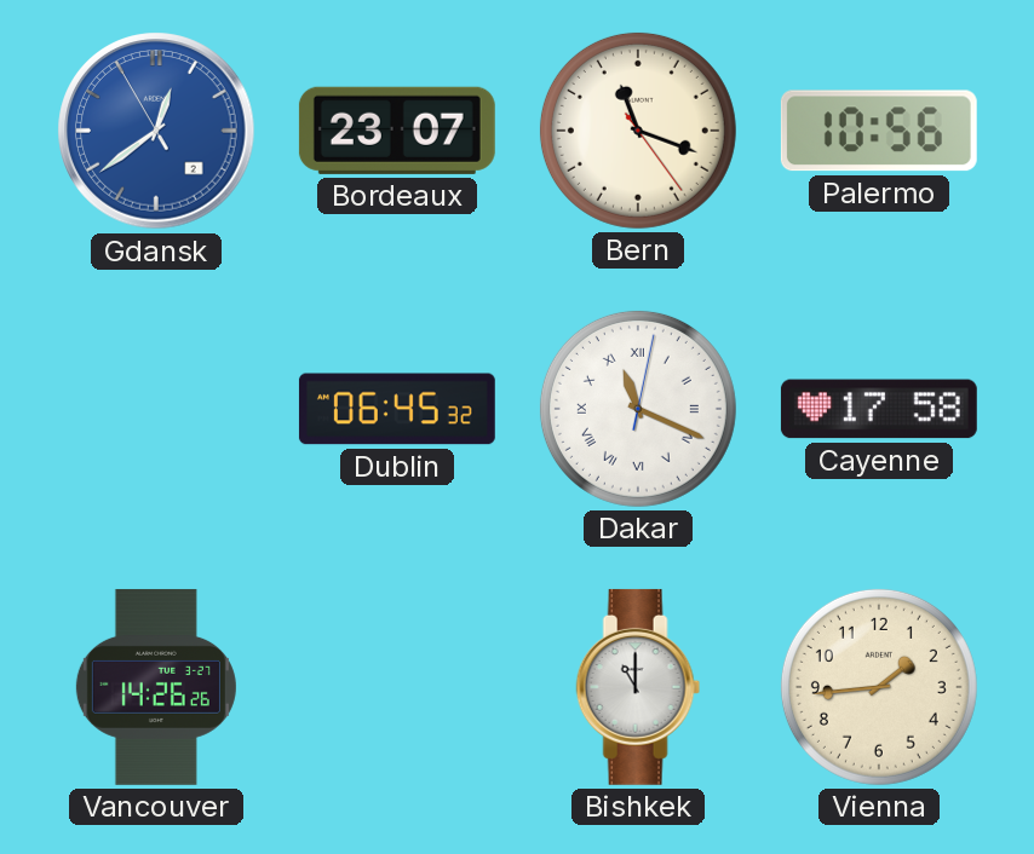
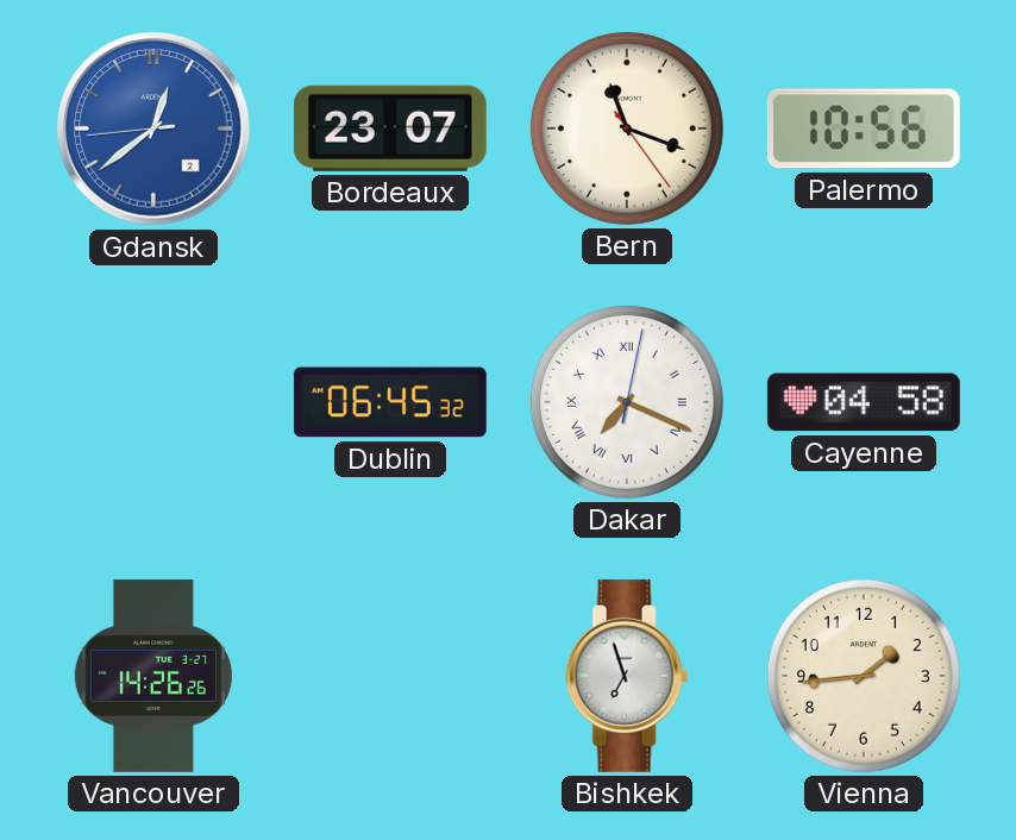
Gdansk: 12:38:55 -> 12:38:44
Dakar: 11:19 -> 7:19
Cayenne: 17:58 -> 04:58
Bishkek: 11:00 -> 6:57
